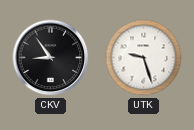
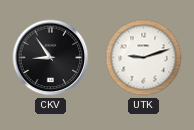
UTK: 9:27 -> 9:12
